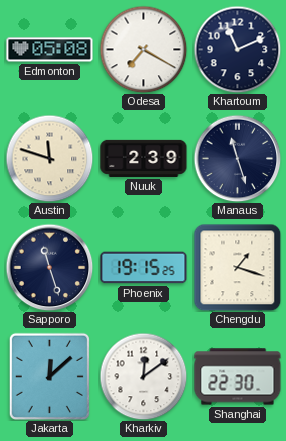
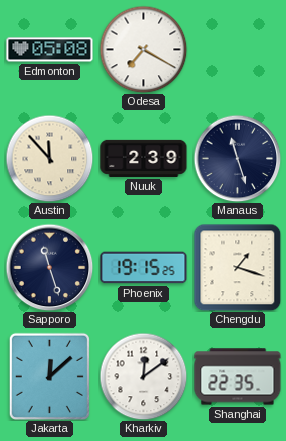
Khartoum: 11:11 -> none
Austin: 11:48 -> 11:53
Shanghai: 22:30 -> 22:35
